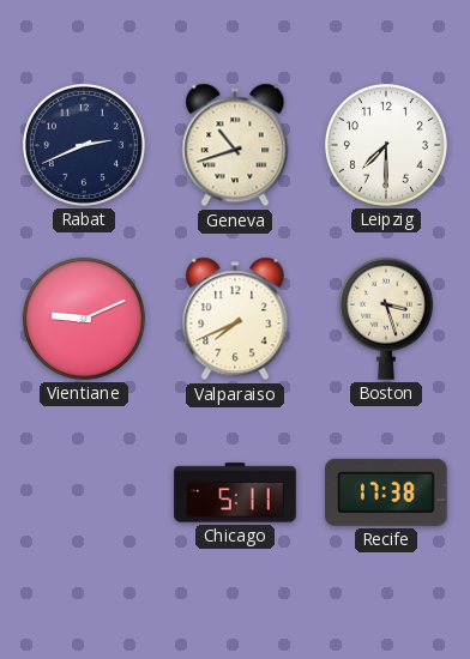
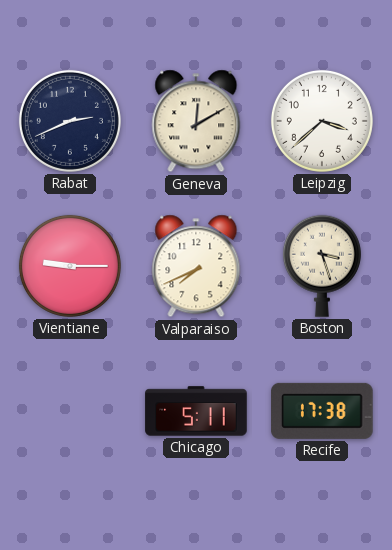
Geneva: 10:42 -> 12:10
Leipzig: 7:30 -> 3:38
Vientiane: 9:11 -> 9:15
